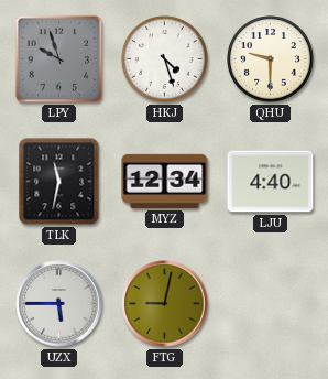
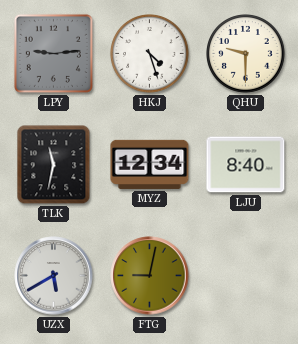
LPY: 9:57 -> 9:14
LJU: 4:40 -> 8:40
UZX: 5:45 -> 5:40
